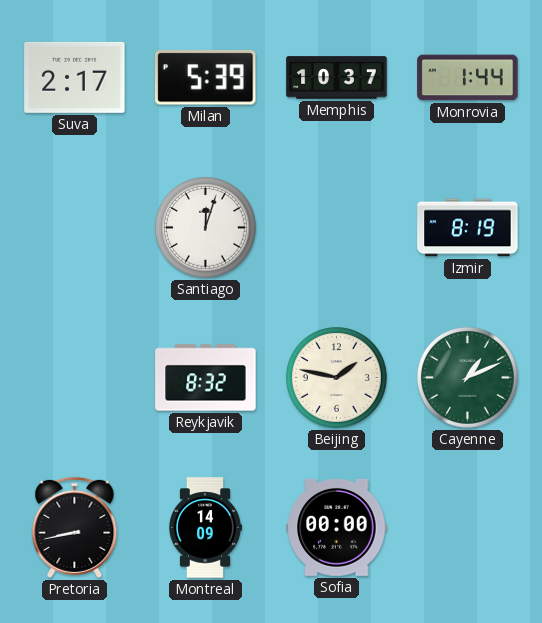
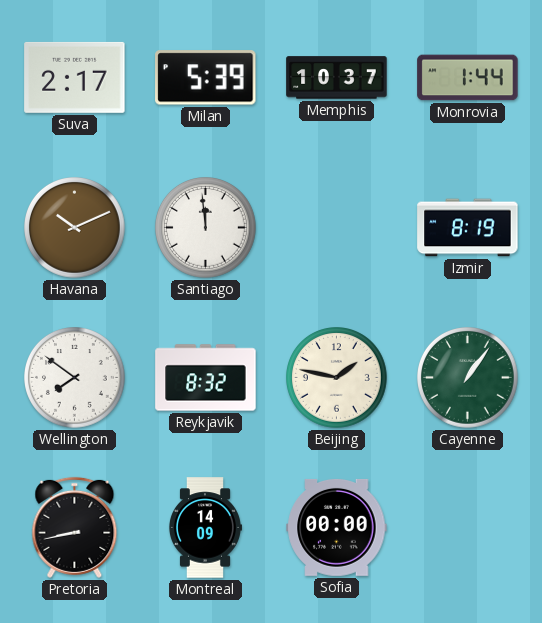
Havana: none -> 10:11
Santiago: 12:03 -> 11:59
Wellington: none -> 7:51
Cayenne: 1:11 -> 1:06
